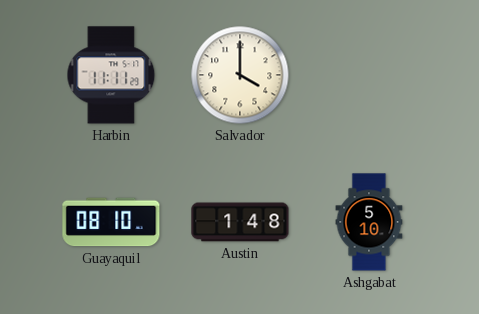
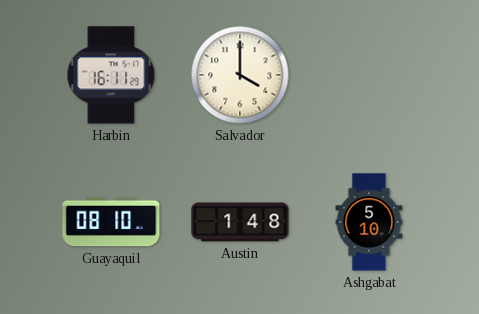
Harbin: 11:11 -> 16:11
